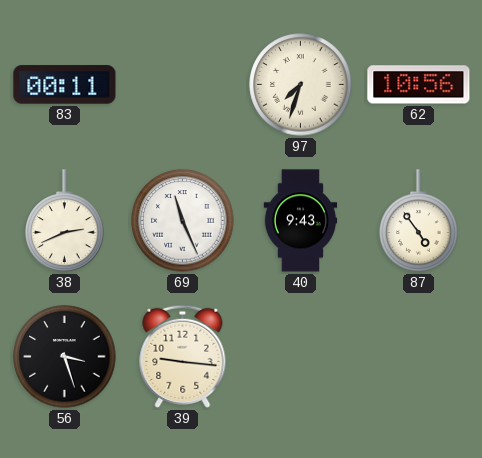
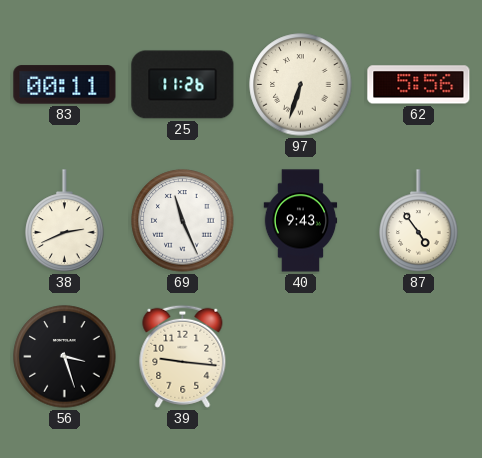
25: none -> 11:26
97: 7:33 -> 6:33
62: 10:56 -> 5:56
